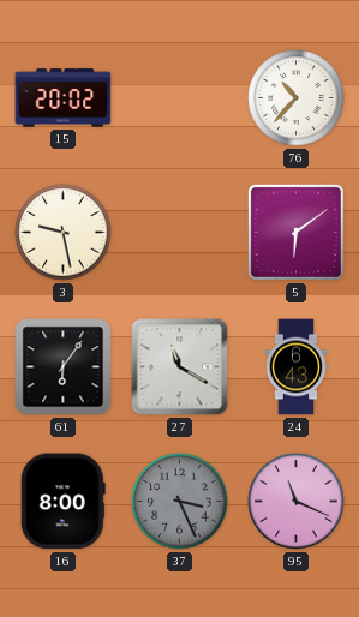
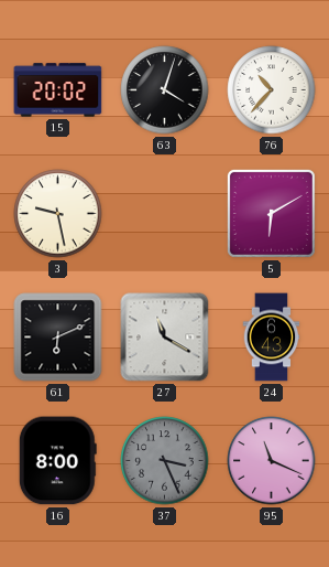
63: none -> 4:03
5: 6:09 -> 6:10
61: 6:06 -> 6:11
